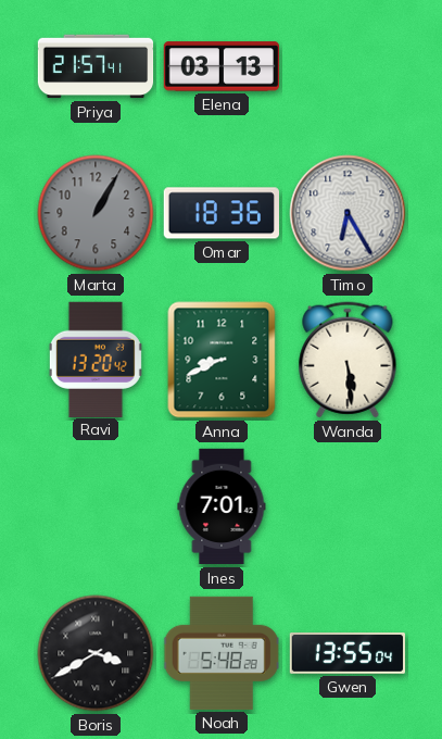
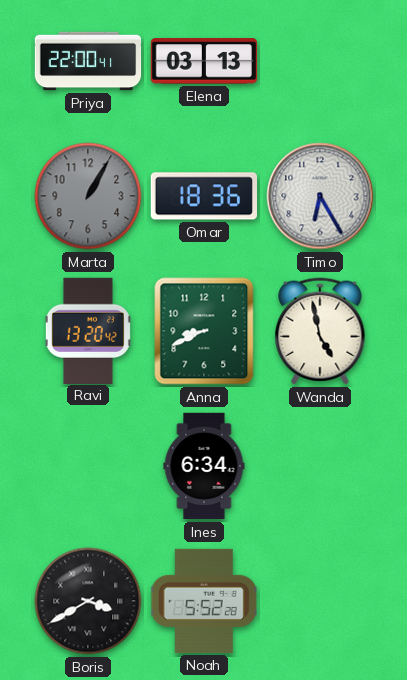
Priya: 21:57 -> 22:00
Wanda: 5:29 -> 4:58
Ines: 7:01 -> 6:34
Noah: 5:48 -> 5:52
Gwen: 13:55 -> none
